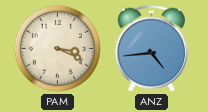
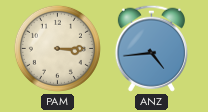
PAM: 3:19 -> 3:15
